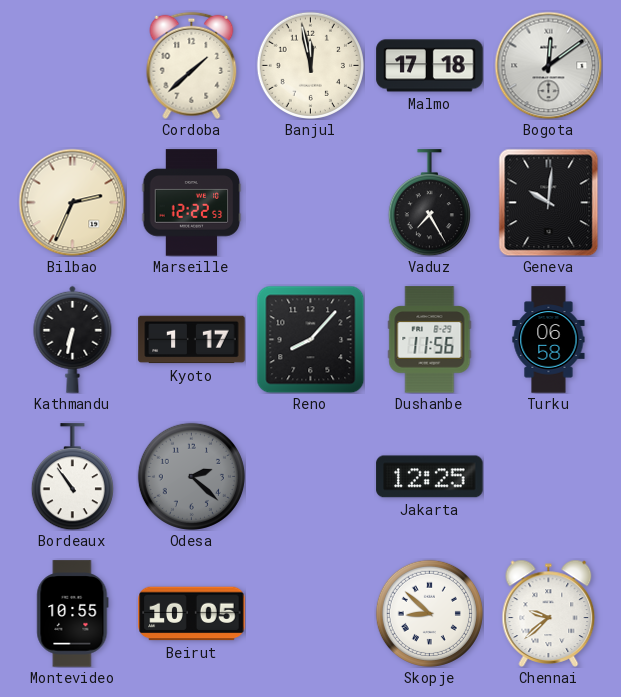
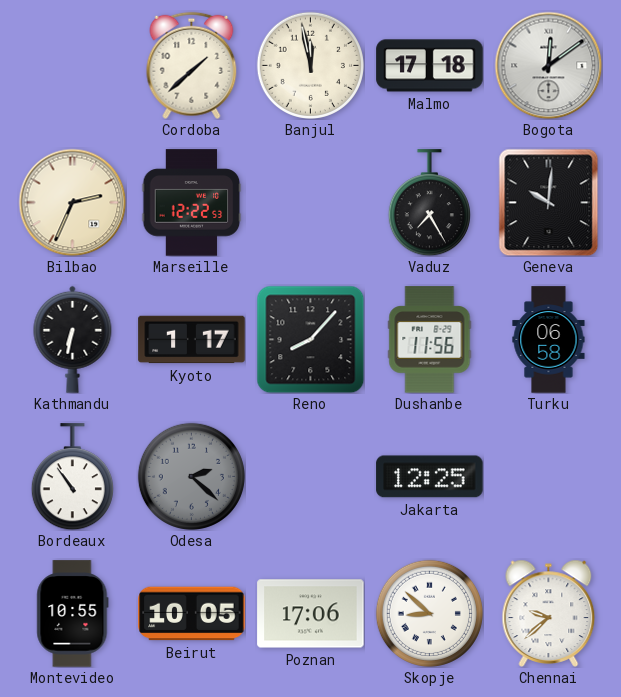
Poznan: none -> 17:06
